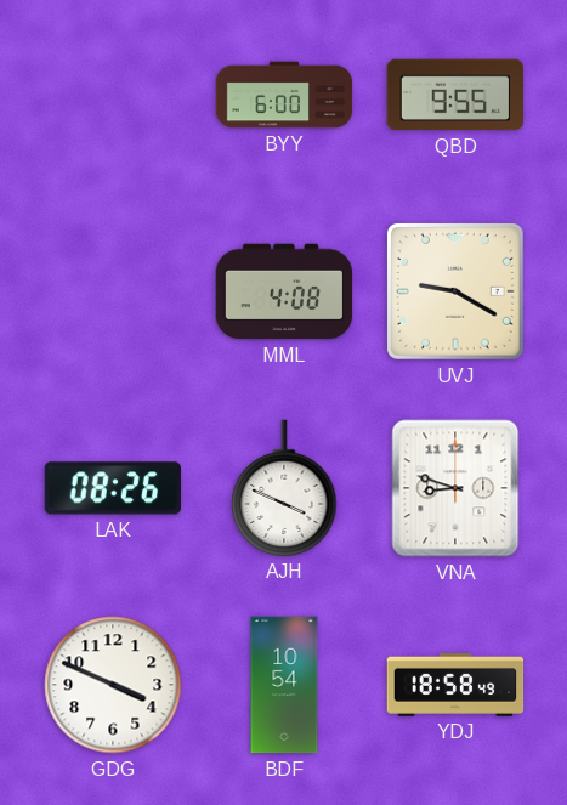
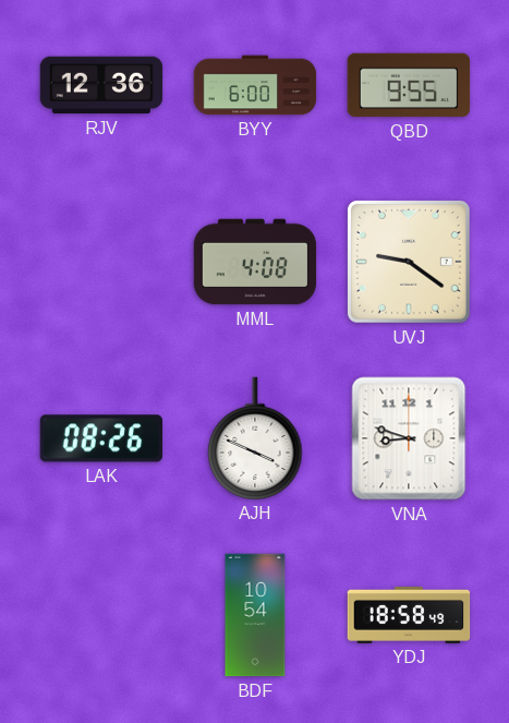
RJV: none -> 12:36
UVJ: 9:20 -> 9:21
GDG: 3:49 -> none
